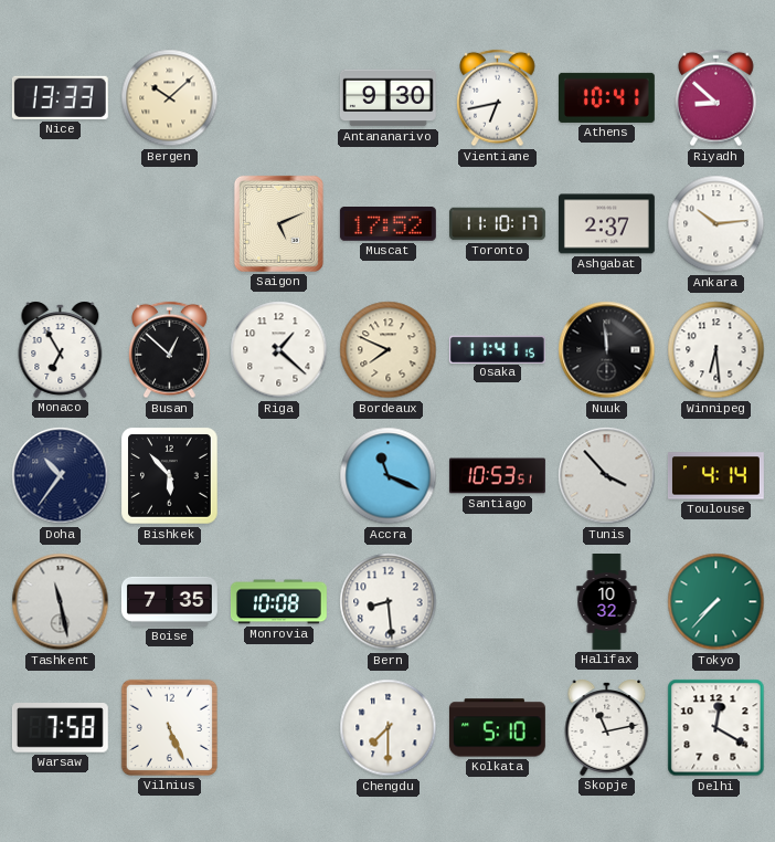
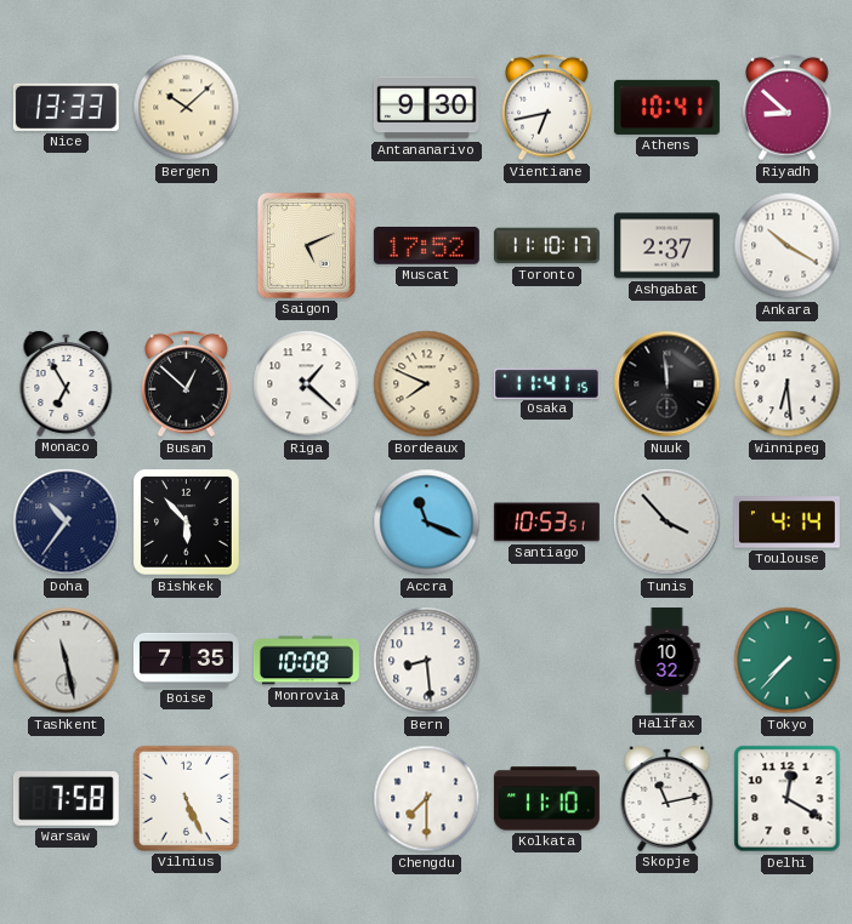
Ankara: 10:14 -> 10:20
Kolkata: 5:10 -> 11:10
